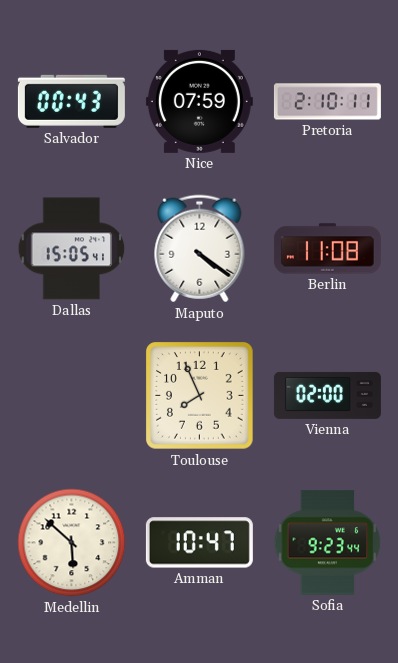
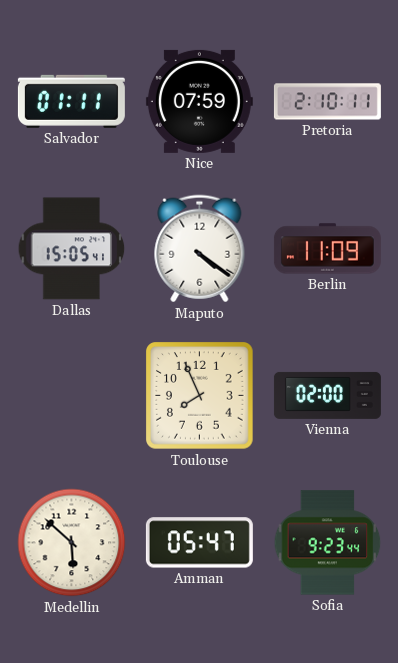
Salvador: 00:43 -> 01:11
Berlin: 11:08 -> 11:09
Amman: 10:47 -> 05:47
